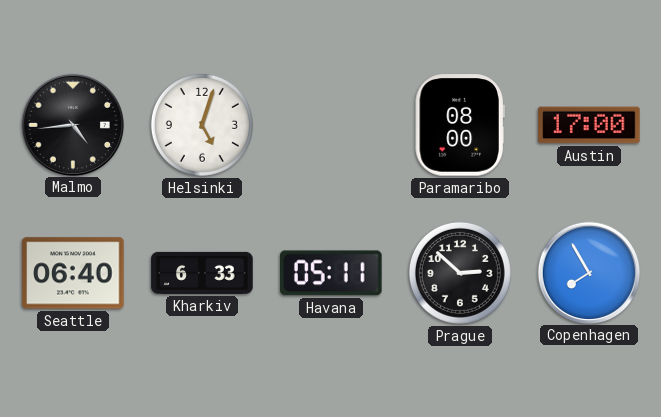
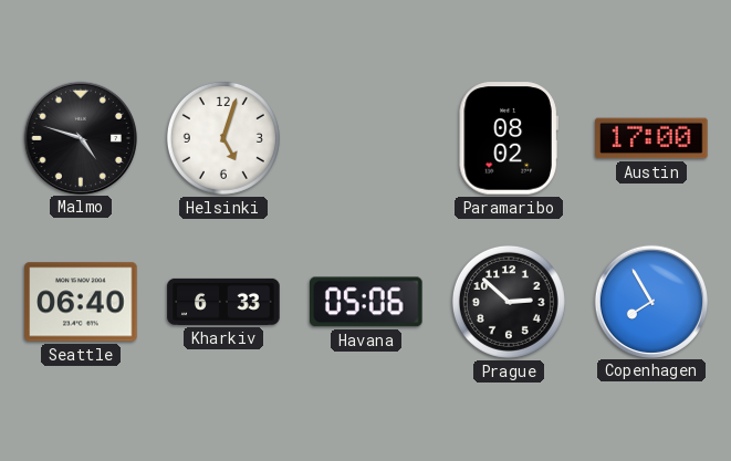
Malmo: 4:44 -> 4:48
Paramaribo: 08:00 -> 08:02
Havana: 05:11 -> 05:06
